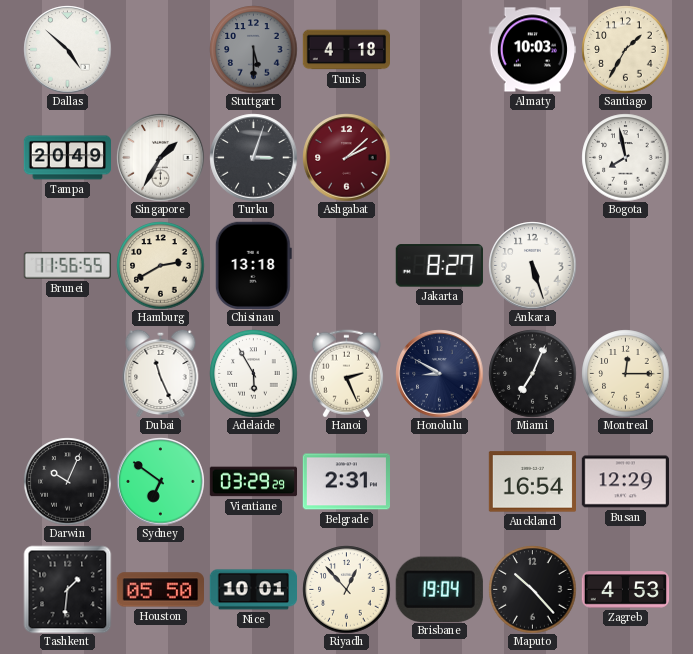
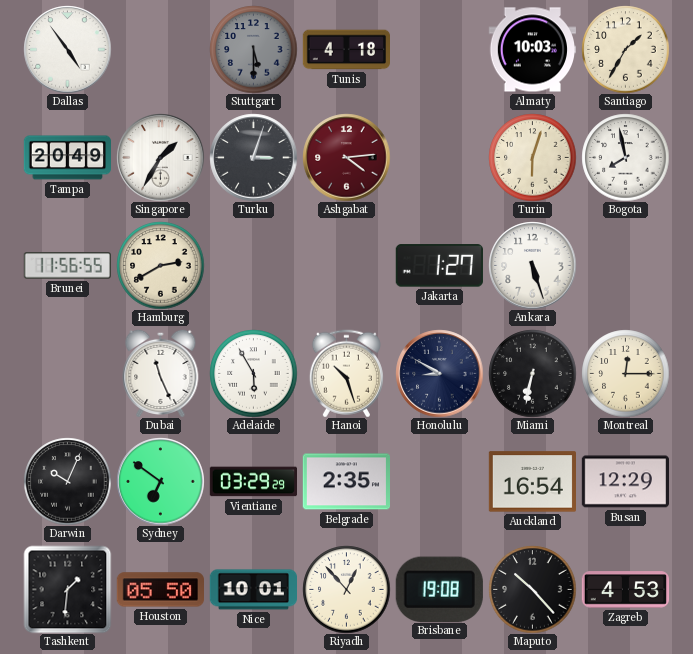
Dallas: 4:52 -> 4:54
Ashgabat: 2:08 -> 4:14
Turin: none -> 6:03
Chisinau: 13:18 -> none
Jakarta: 8:27 -> 1:27
Hanoi: 2:26 -> 10:27
Miami: 7:04 -> 6:32
Belgrade: 2:31 -> 2:35
Brisbane: 19:04 -> 19:08
